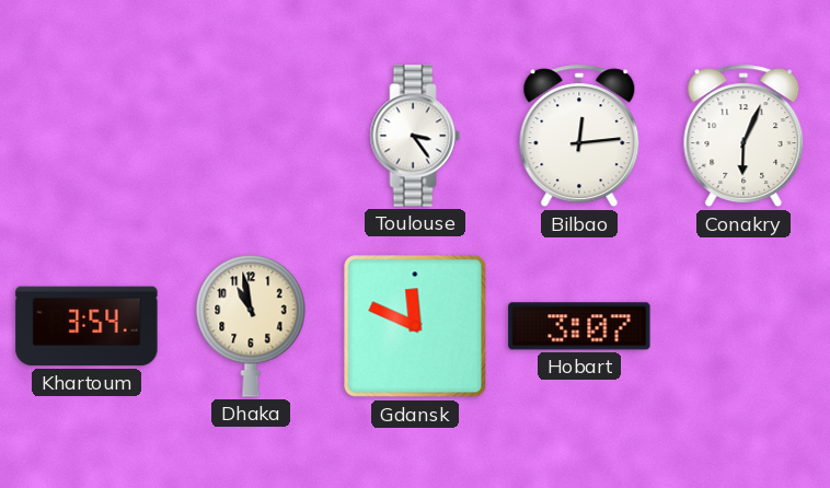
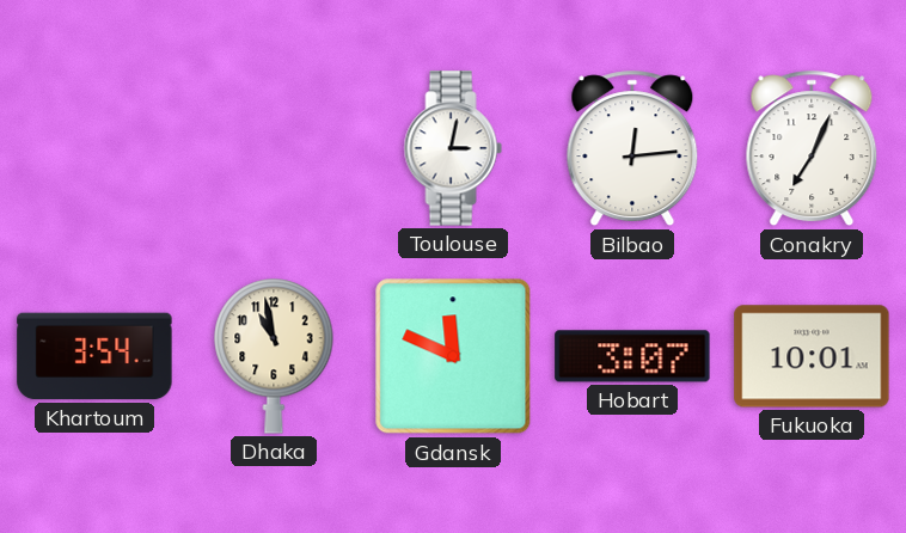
Toulouse: 3:24 -> 3:02
Conakry: 6:04 -> 7:04
Fukuoka: none -> 10:01
